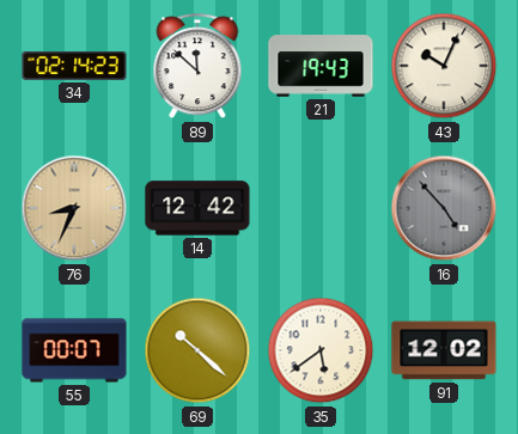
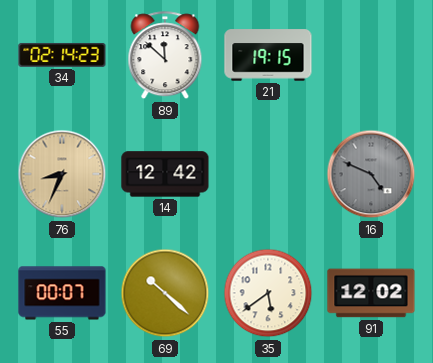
21: 19:43 -> 19:15
43: 10:04 -> none
16: 4:53 -> 4:49
